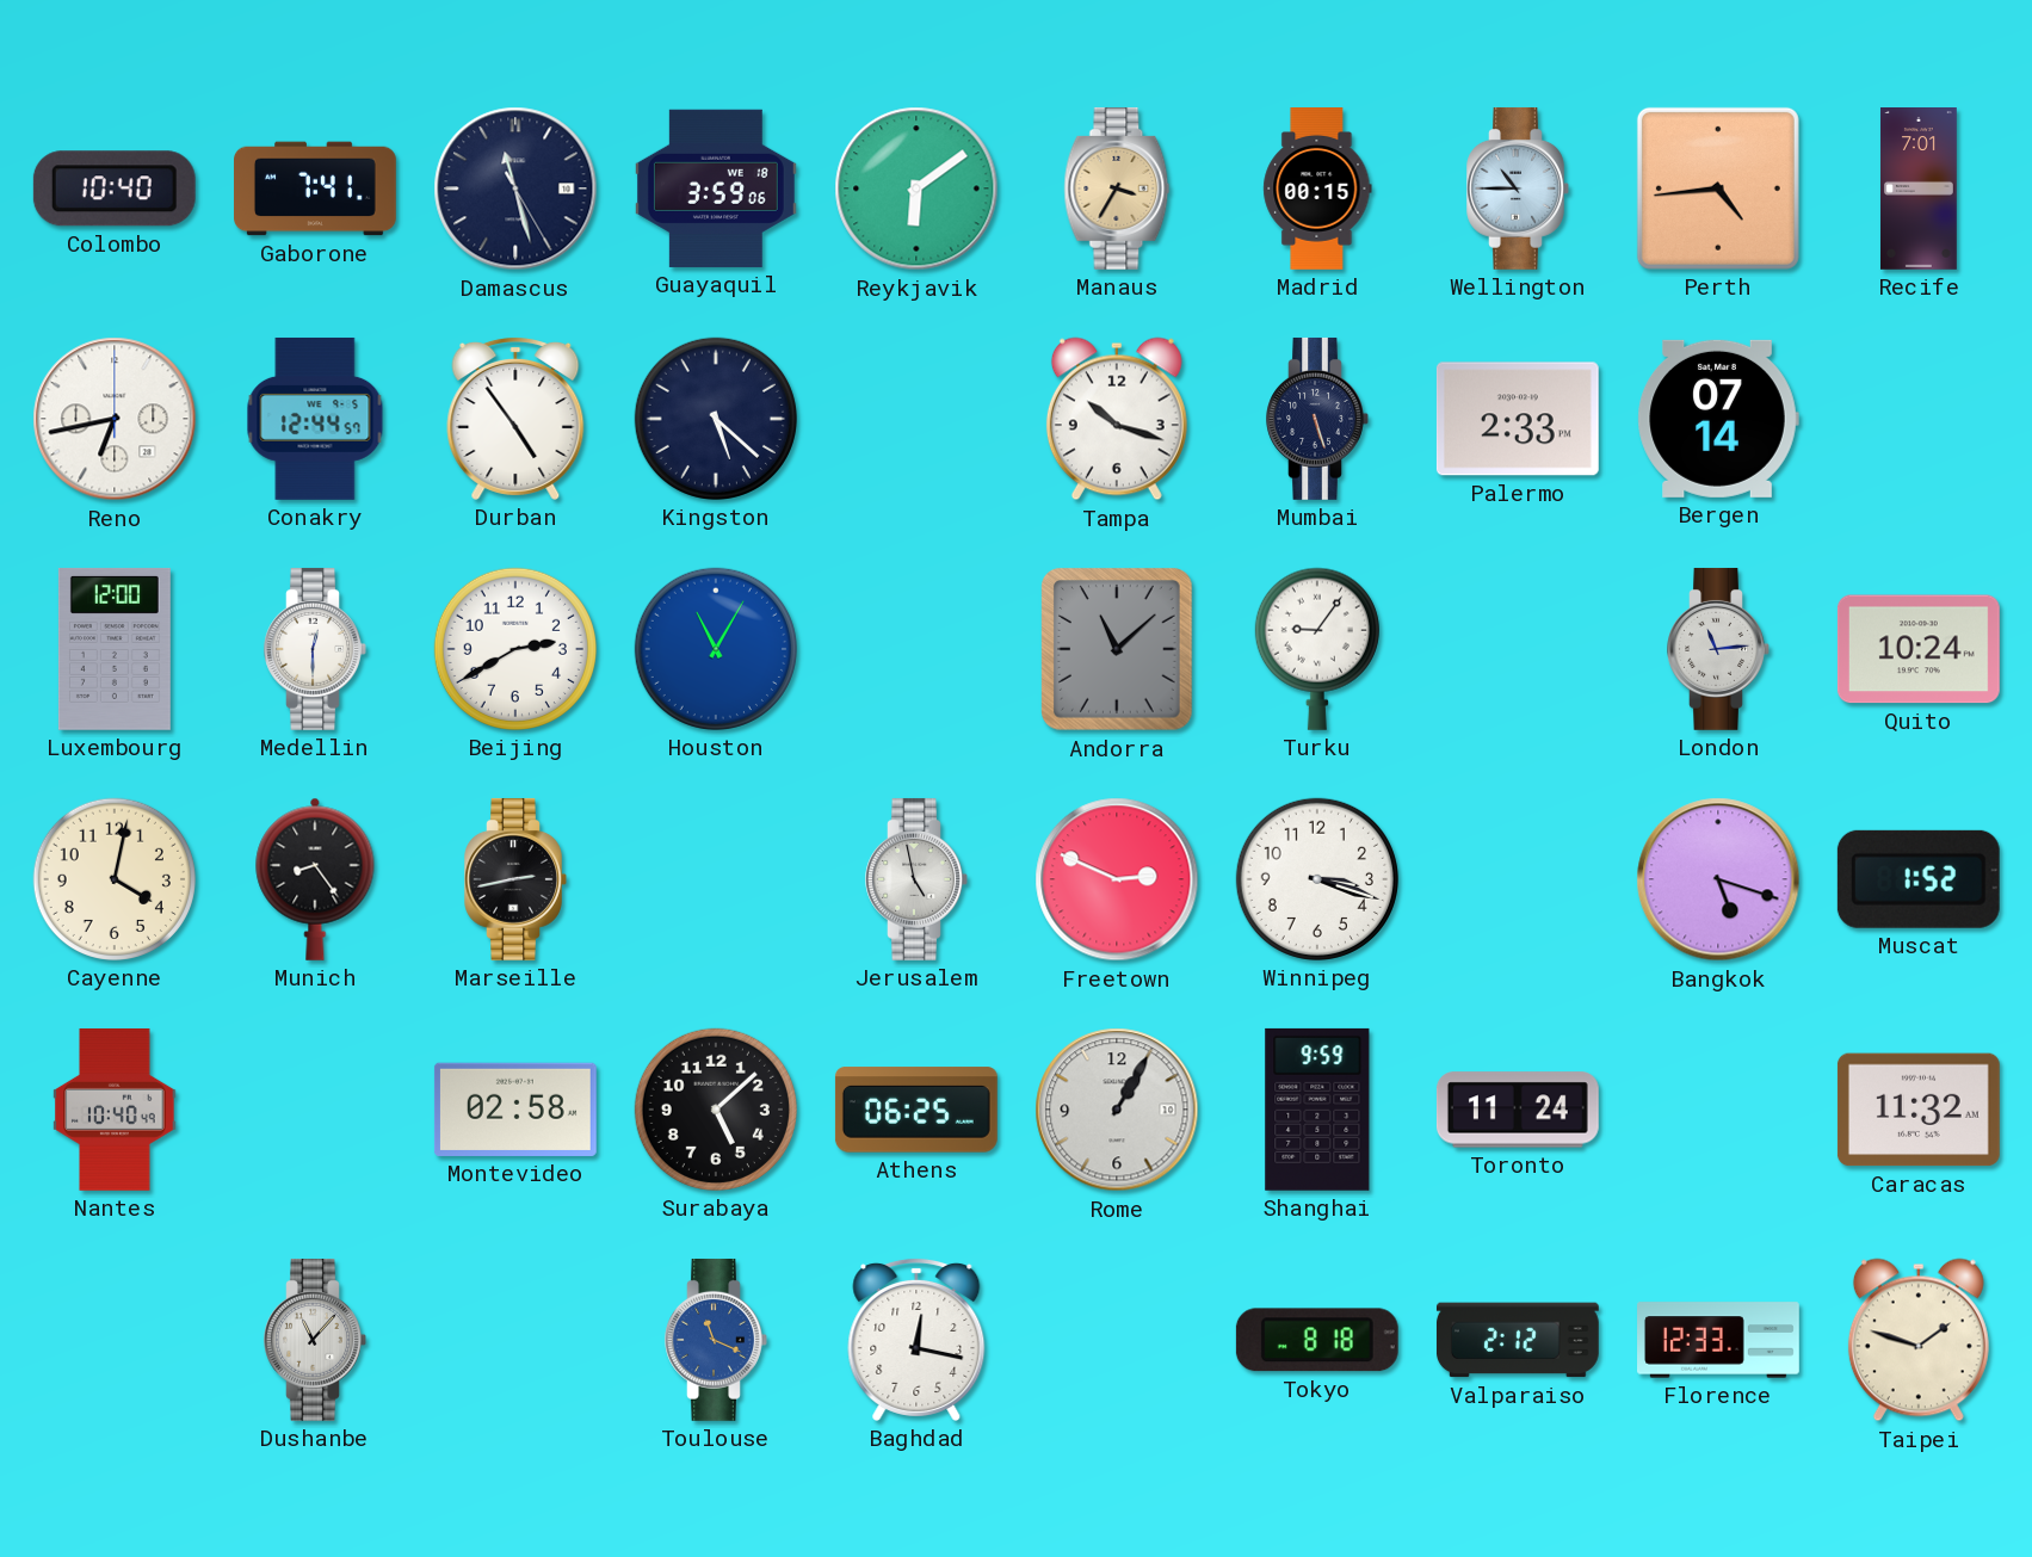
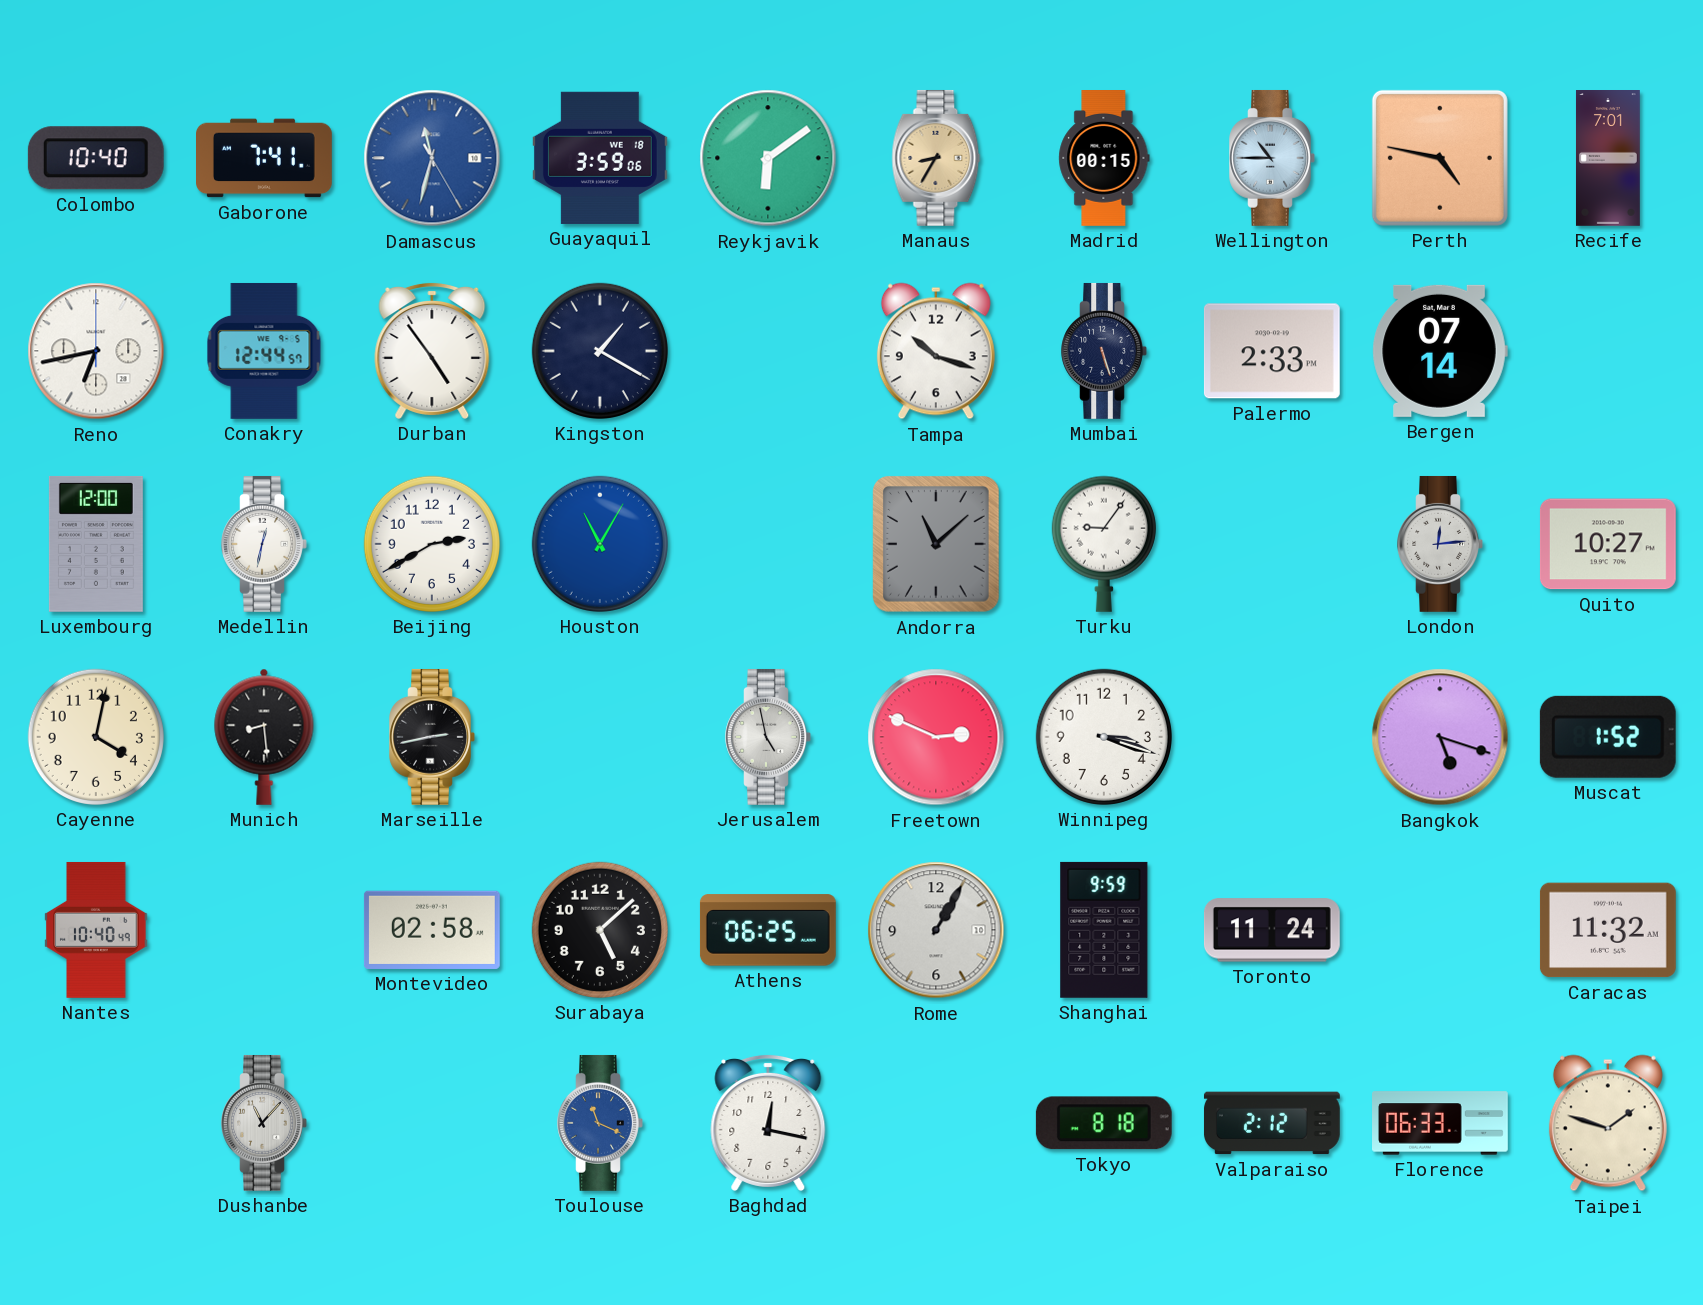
Damascus: 11:27 -> 11:32
Damascus dial: navy -> blue
Manaus: 3:35 -> 8:35
Perth: 4:44 -> 4:47
Kingston: 5:22 -> 1:20
Medellin: 12:30 -> 12:32
London: 11:14 -> 12:14
Quito: 10:24 -> 10:27
Munich: 8:24 -> 8:29
Florence: 12:33 -> 06:33
